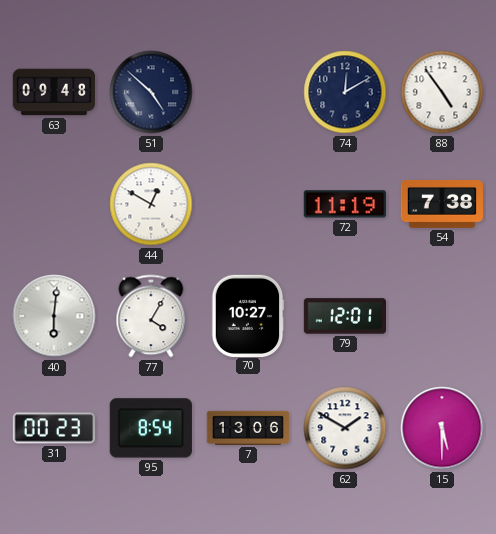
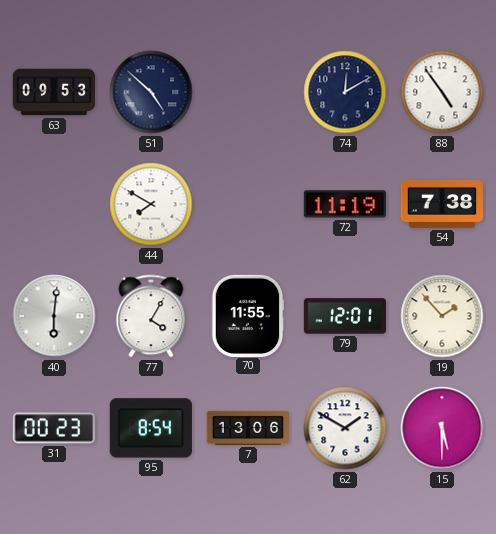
63: 09:48 -> 09:53
44: 12:50 -> 7:50
70: 10:27 -> 11:55
19: none -> 1:53
